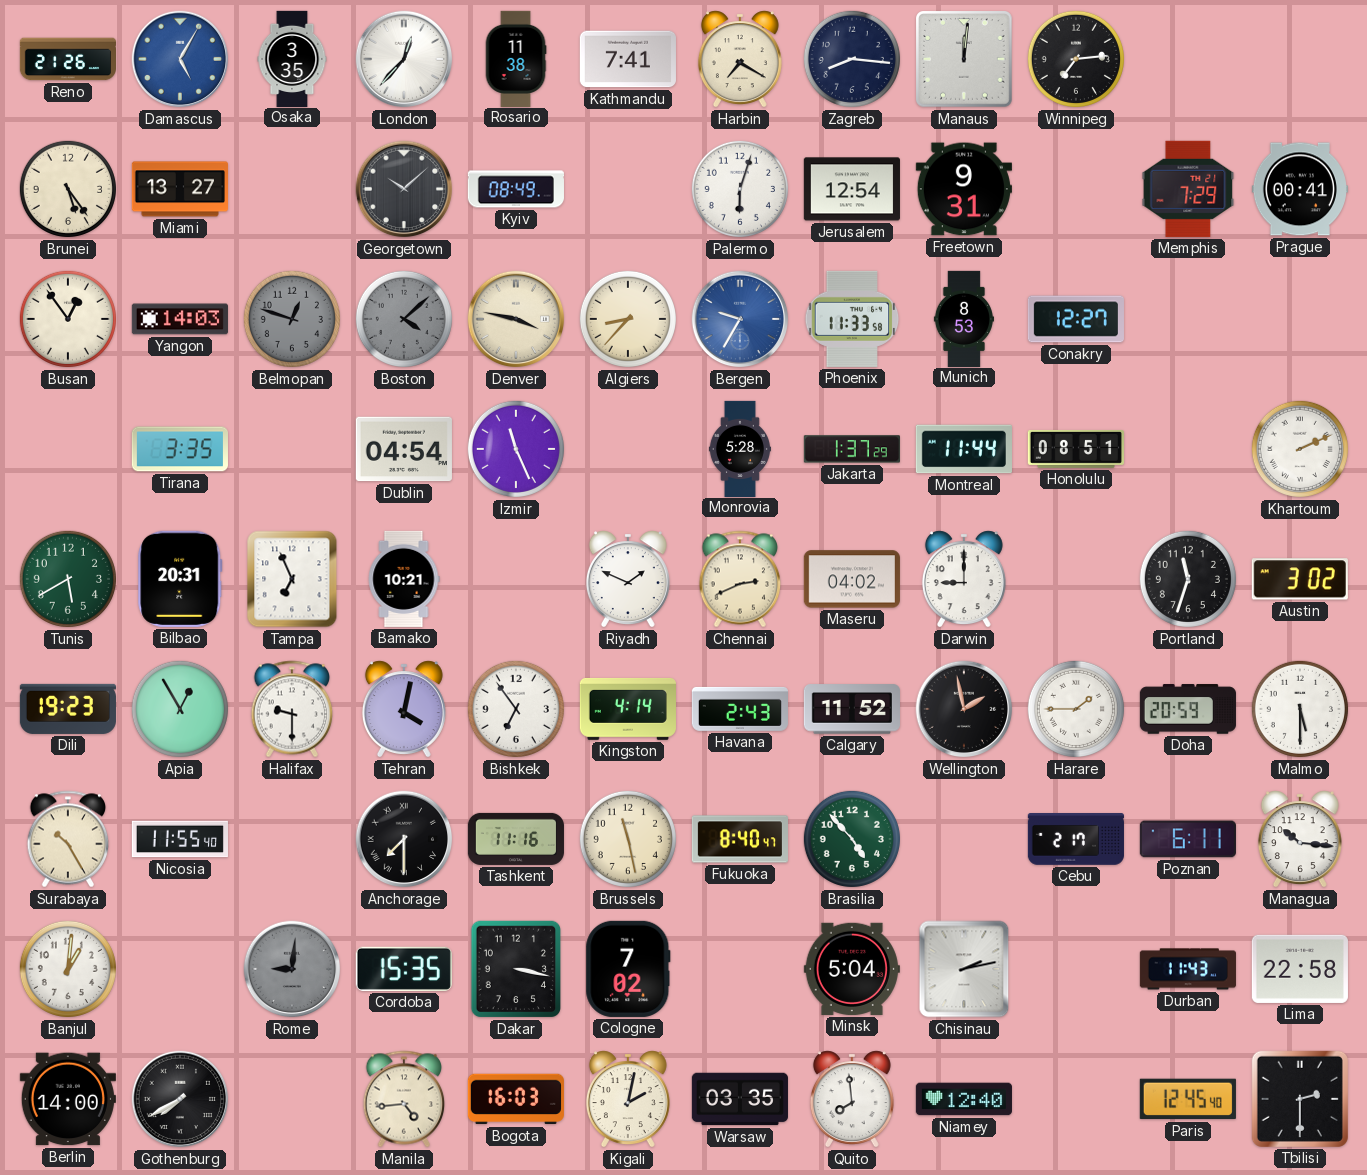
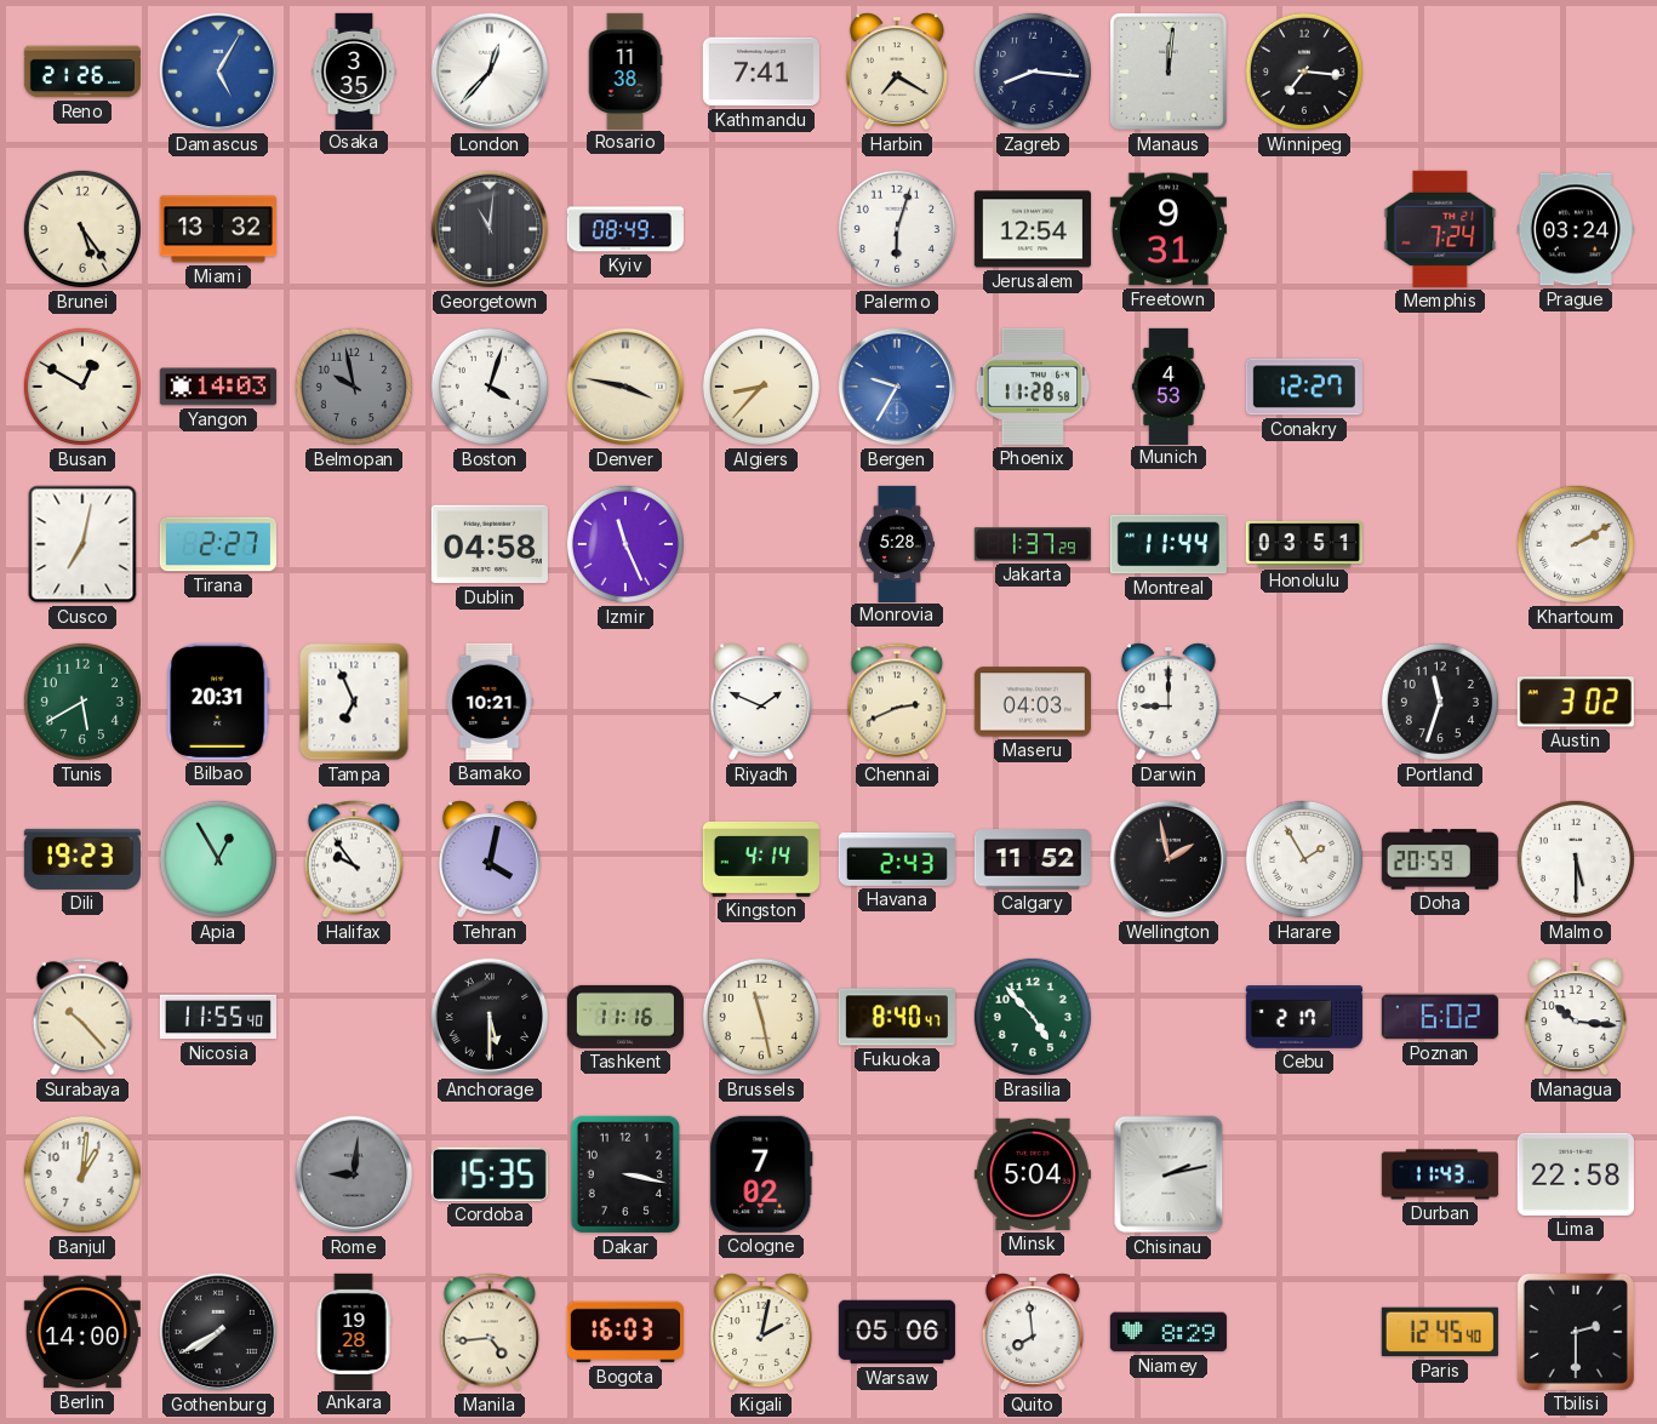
Winnipeg: 7:14 -> 7:16
Miami: 13:27 -> 13:32
Georgetown: 10:08 -> 11:01
Memphis: 7:29 -> 7:24
Prague: 00:41 -> 03:24
Busan: 12:54 -> 12:50
Belmopan: 12:48 -> 9:58
Boston: 4:08 -> 4:03
Boston dial: grey -> white
Phoenix: 11:33 -> 11:28
Munich: 8:53 -> 4:53
Cusco: none -> 7:02
Tirana: 3:35 -> 2:27
Dublin: 04:54 -> 04:58
Honolulu: 08:51 -> 03:51
Khartoum: 2:11 -> 2:10
Maseru: 04:02 -> 04:03
Halifax: 9:30 -> 9:54
Bishkek: 6:54 -> none
Harare: 1:45 -> 1:55
Surabaya: 10:25 -> 10:23
Anchorage: 7:30 -> 5:30
Poznan: 6:11 -> 6:02
Ankara: none -> 19:28
Warsaw: 03:35 -> 05:06
Niamey: 12:40 -> 8:29
